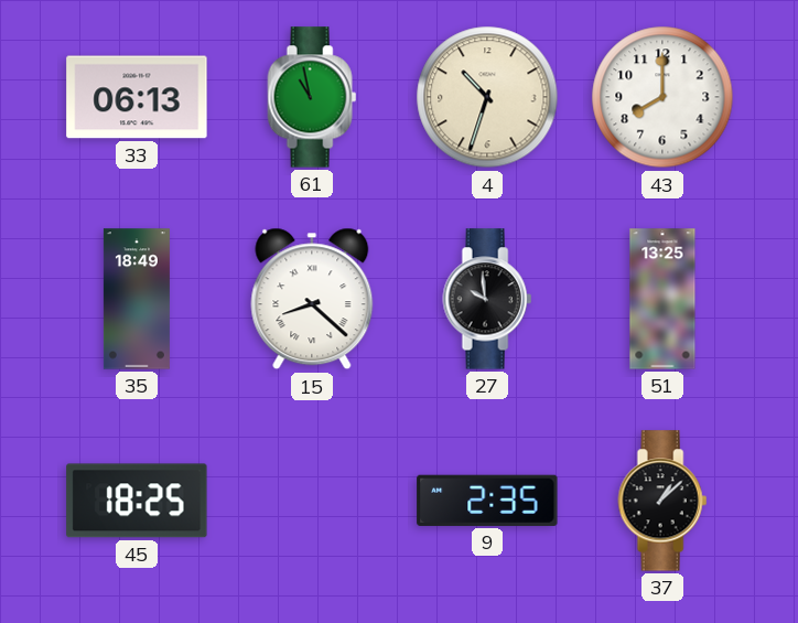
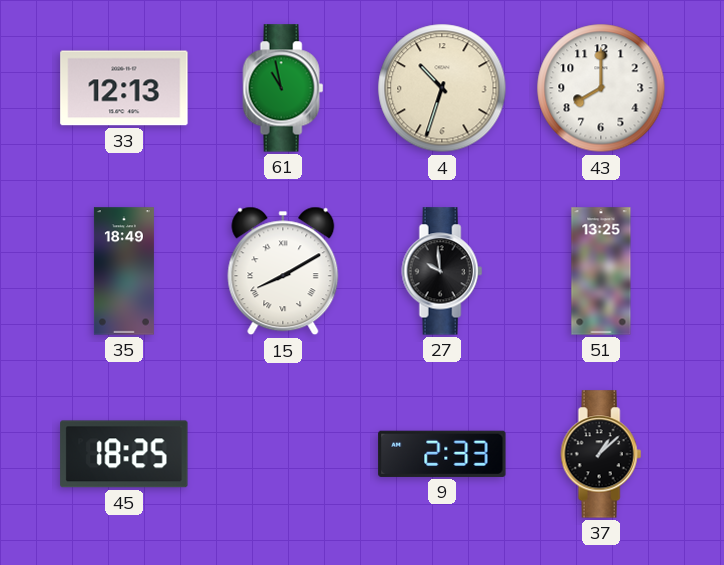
33: 06:13 -> 12:13
15: 8:22 -> 8:10
9: 2:35 -> 2:33
